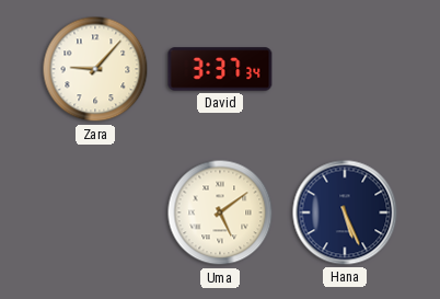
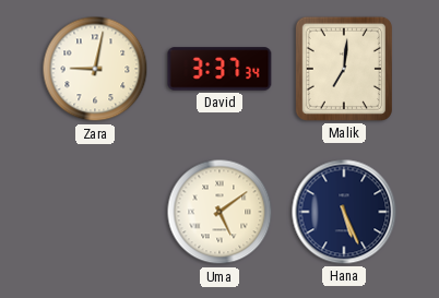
Zara: 9:07 -> 9:02
Malik: none -> 7:01
